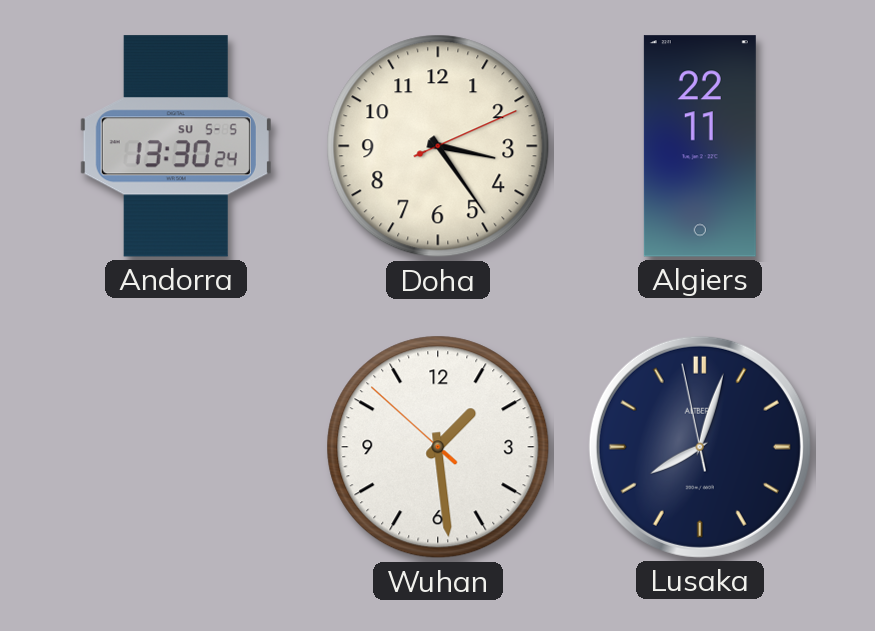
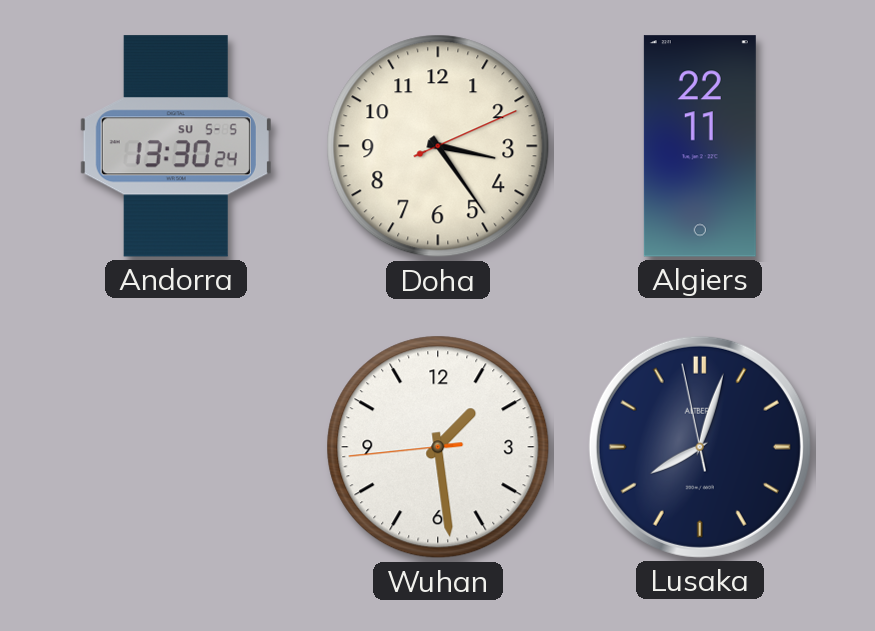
Wuhan: 1:28:52 -> 1:28:44
